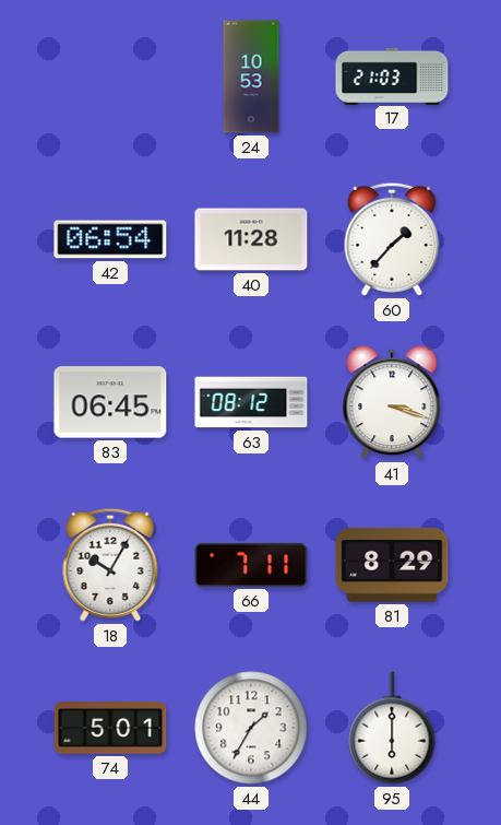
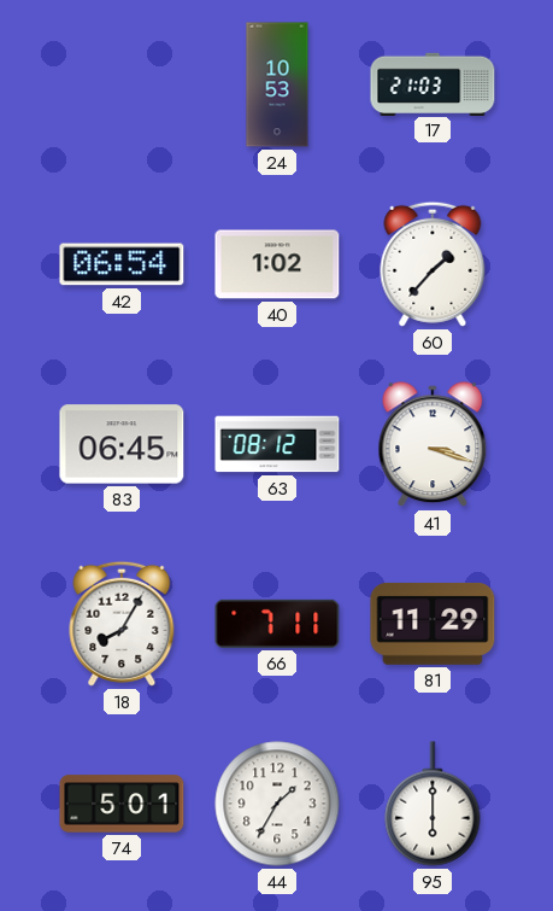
40: 11:28 -> 1:02
18: 10:05 -> 8:05
81: 8:29 -> 11:29
